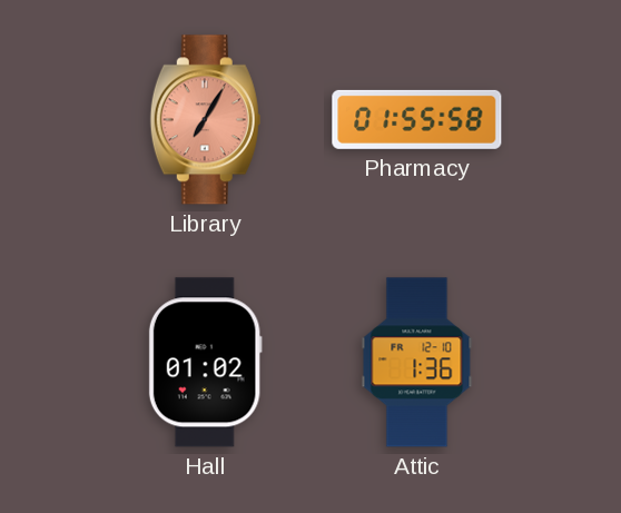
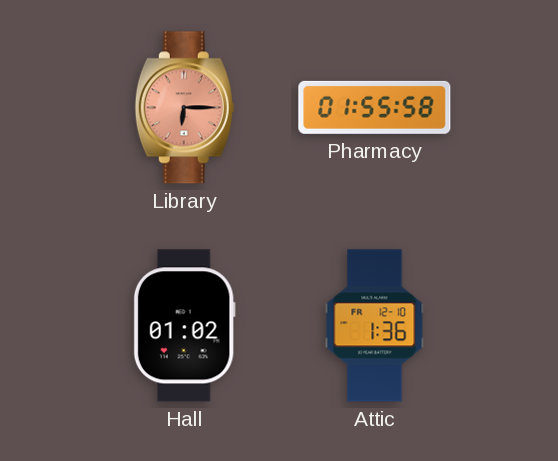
Library: 7:05 -> 6:15
